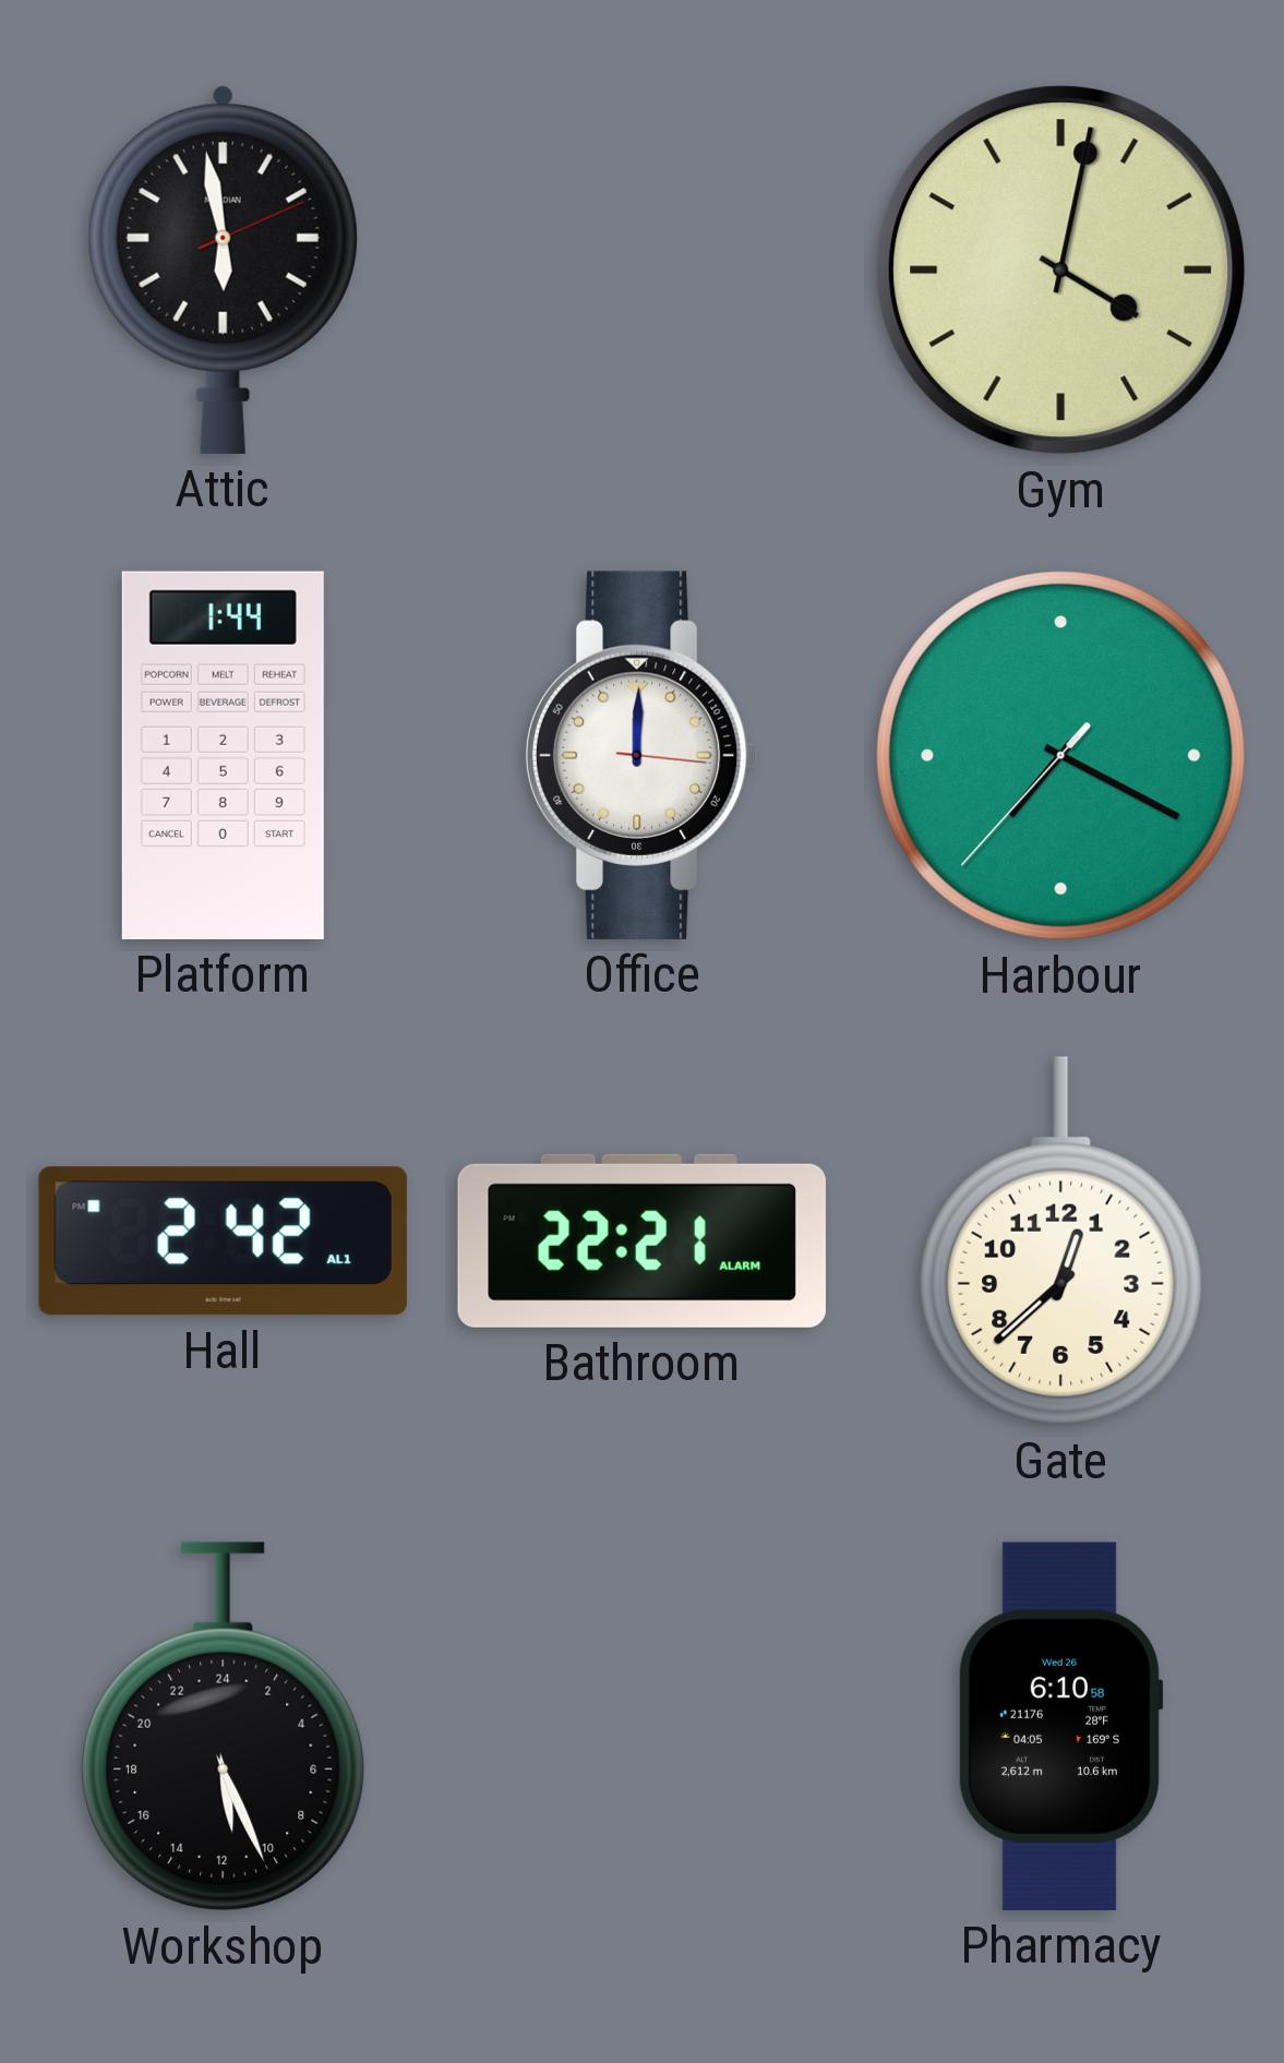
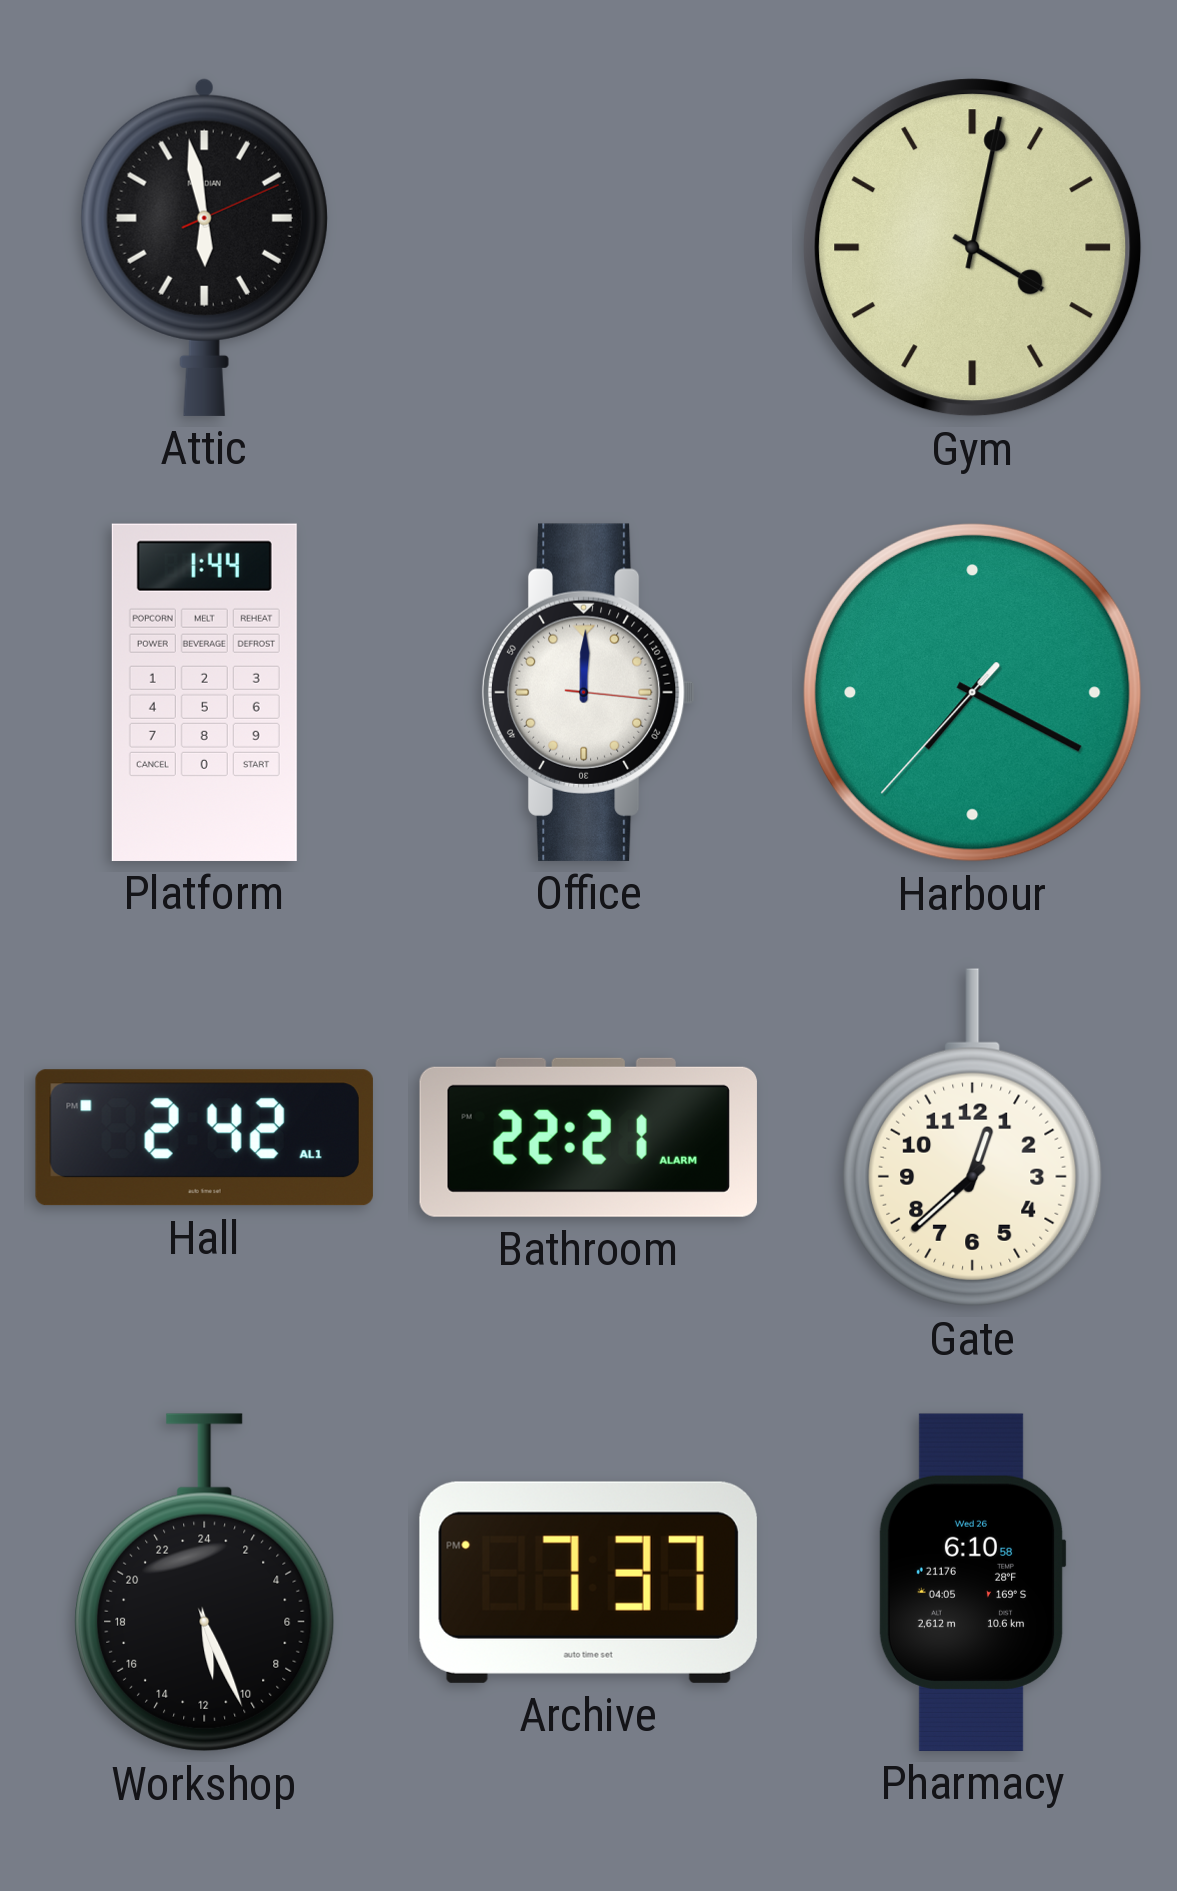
Archive: none -> 7:37
